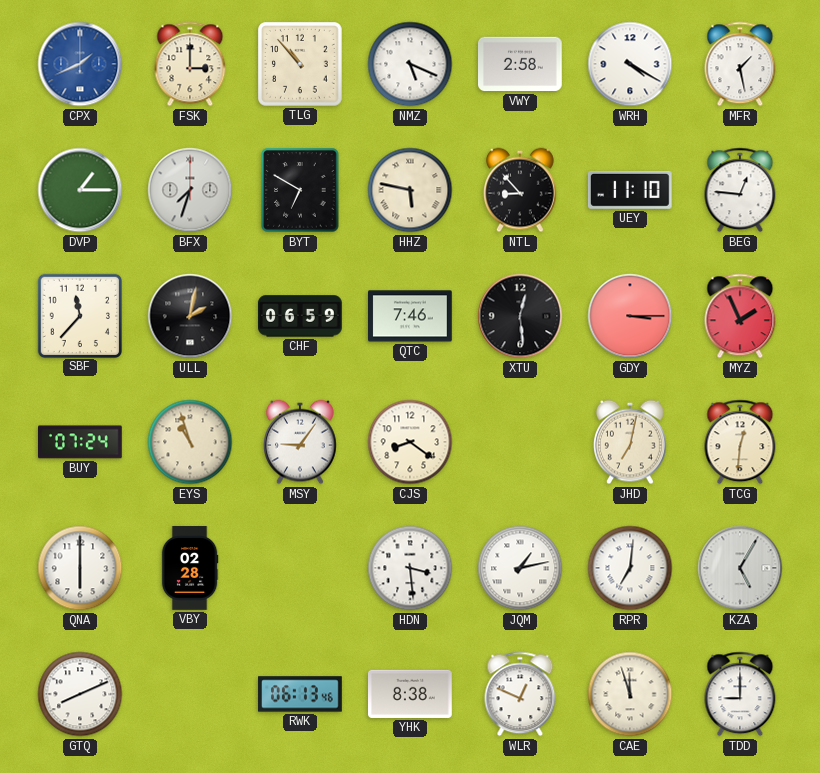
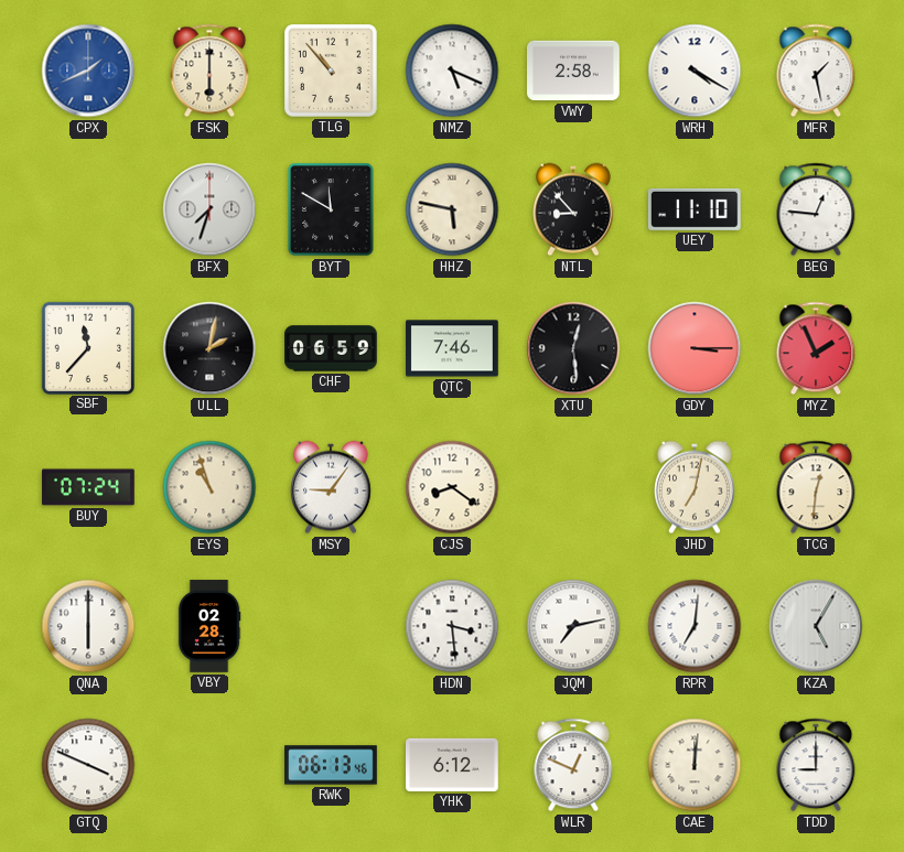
FSK: 3:00 -> 6:00
DVP: 1:15 -> none
BYT: 6:50 -> 11:50
JQM: 1:13 -> 7:13
GTQ: 8:11 -> 3:49
YHK: 8:38 -> 6:12
CAE: 11:57 -> 12:01
